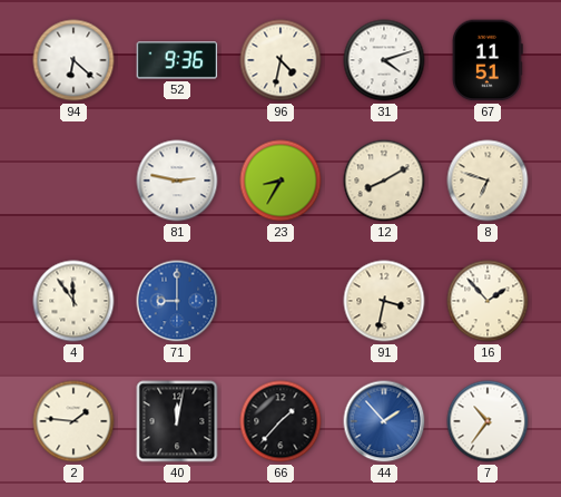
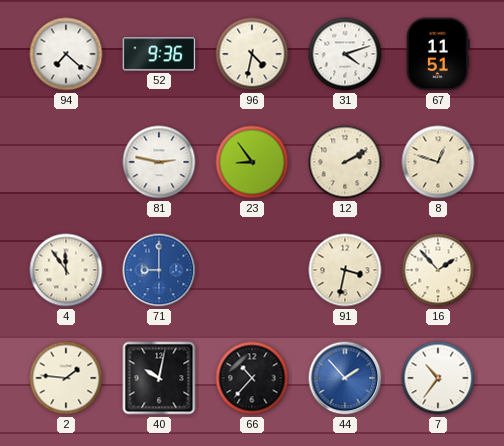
94: 6:22 -> 7:22
23: 8:35 -> 8:54
12: 8:10 -> 2:10
8: 6:48 -> 12:48
40: 12:02 -> 10:02
66: 1:37 -> 10:37
